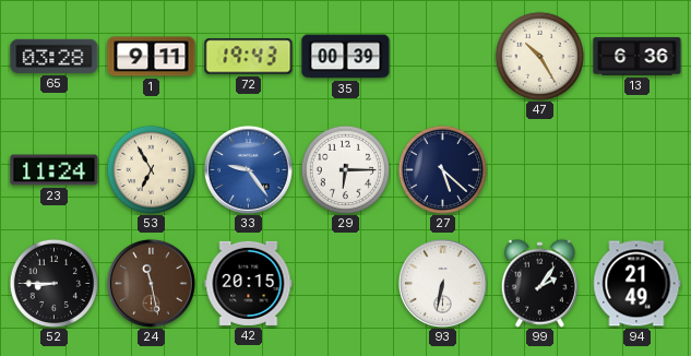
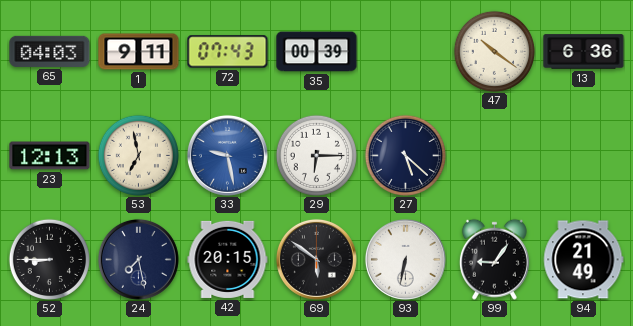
65: 03:28 -> 04:03
72: 19:43 -> 07:43
47: 10:25 -> 10:21
23: 11:24 -> 12:13
53: 6:55 -> 6:58
33: 9:24 -> 9:28
24: 11:28 -> 7:28
24 dial: brown -> navy
69: none -> 5:51
99: 2:06 -> 9:06
